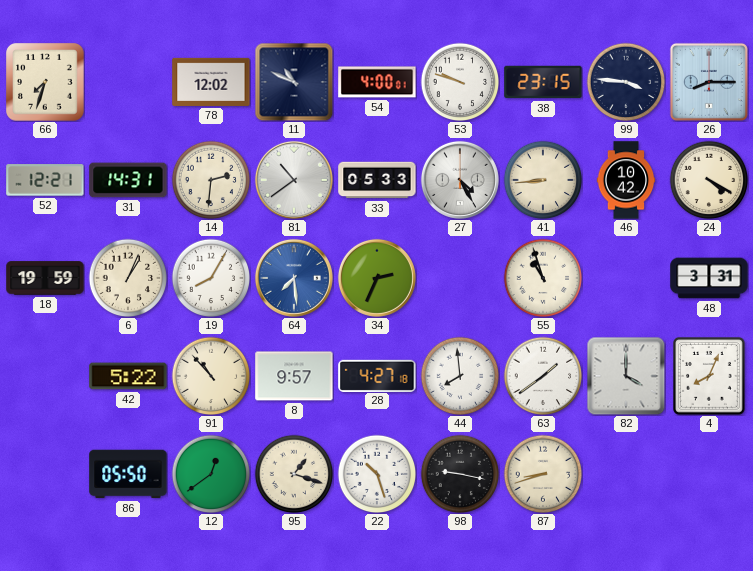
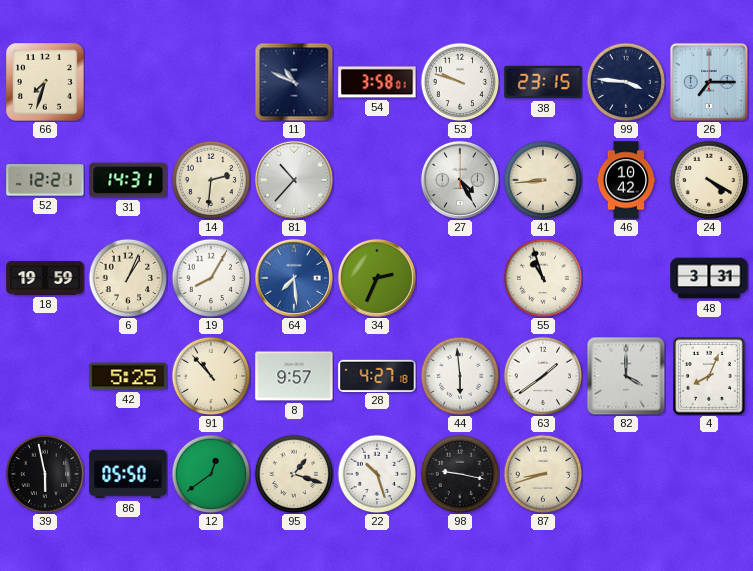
78: 12:02 -> none
54: 4:00 -> 3:58
26: 8:15 -> 7:15
81: 10:39 -> 10:37
33: 05:33 -> none
42: 5:22 -> 5:25
44: 7:59 -> 5:59
39: none -> 5:58
